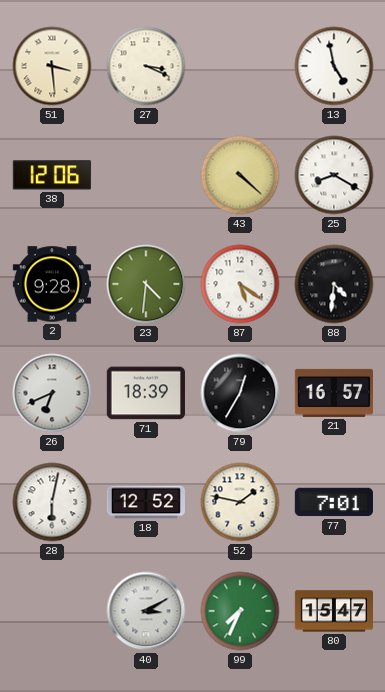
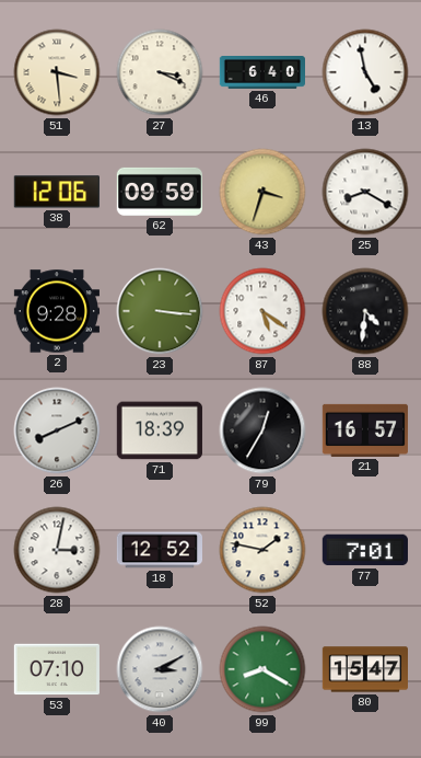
46: none -> 6:40
62: none -> 09:59
43: 4:22 -> 3:33
23: 4:31 -> 3:16
26: 6:41 -> 8:11
28: 6:02 -> 3:02
53: none -> 07:10
99: 7:34 -> 8:20
